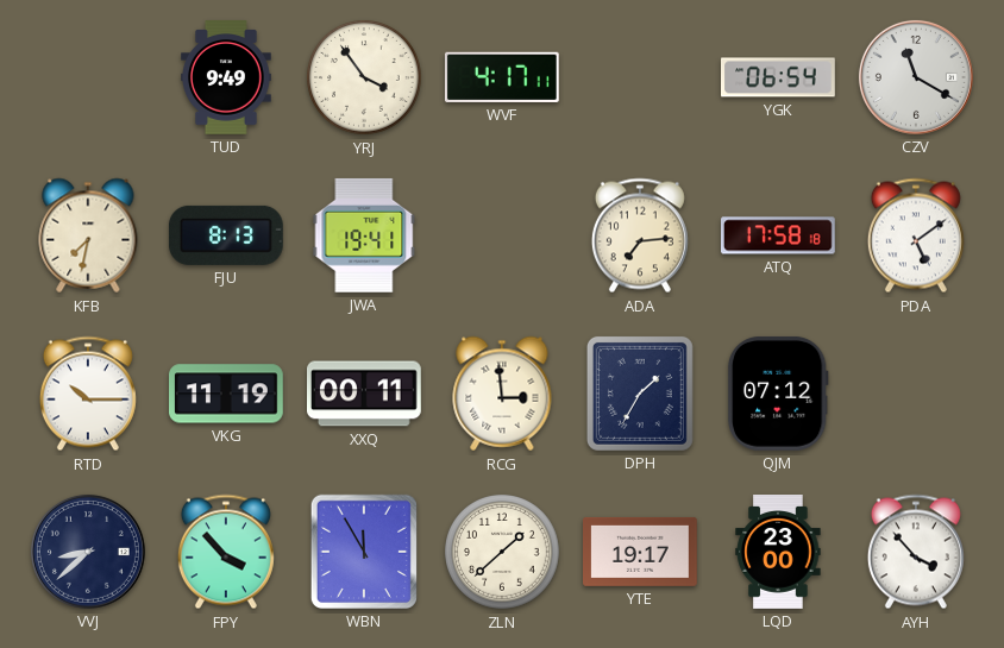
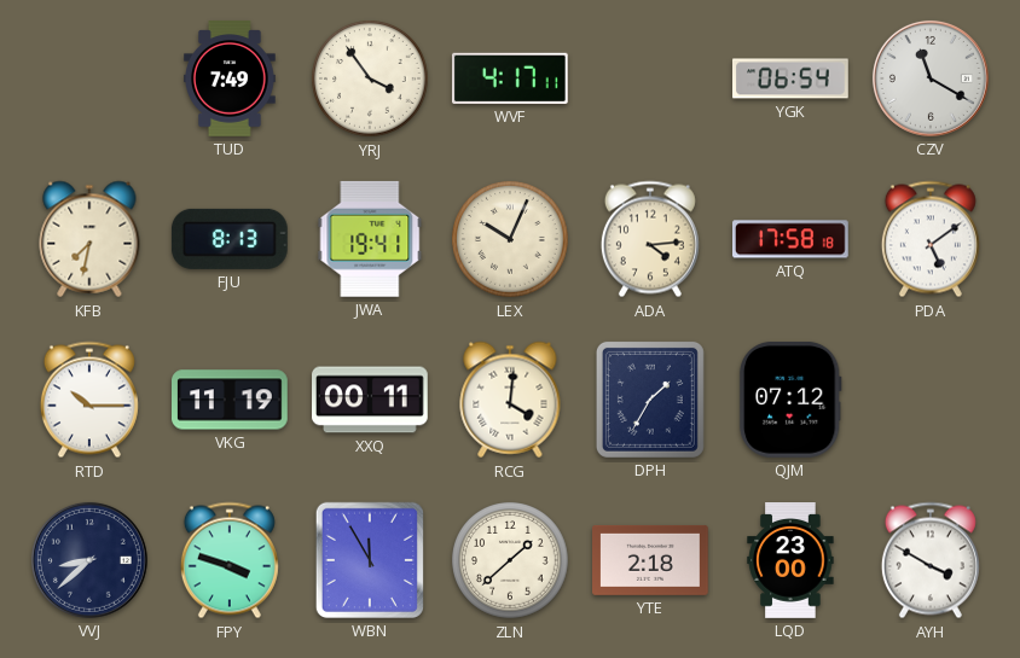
TUD: 9:49 -> 7:49
LEX: none -> 10:04
ADA: 7:14 -> 4:14
RCG: 2:59 -> 4:01
FPY: 3:53 -> 3:48
YTE: 19:17 -> 2:18
AYH: 3:53 -> 3:50
